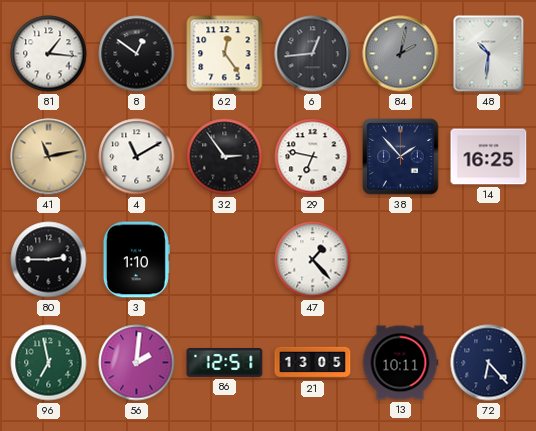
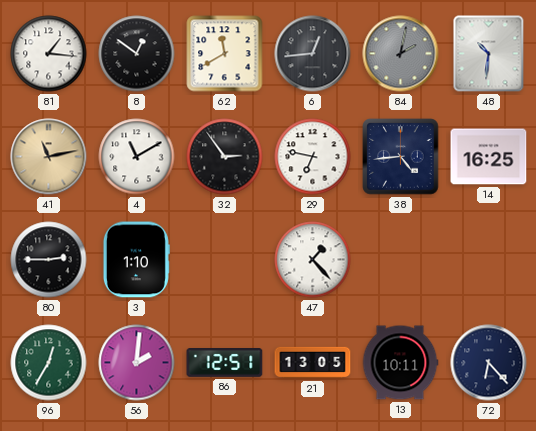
62: 12:24 -> 11:40
38: 1:53 -> 4:44
96: 6:58 -> 12:35
